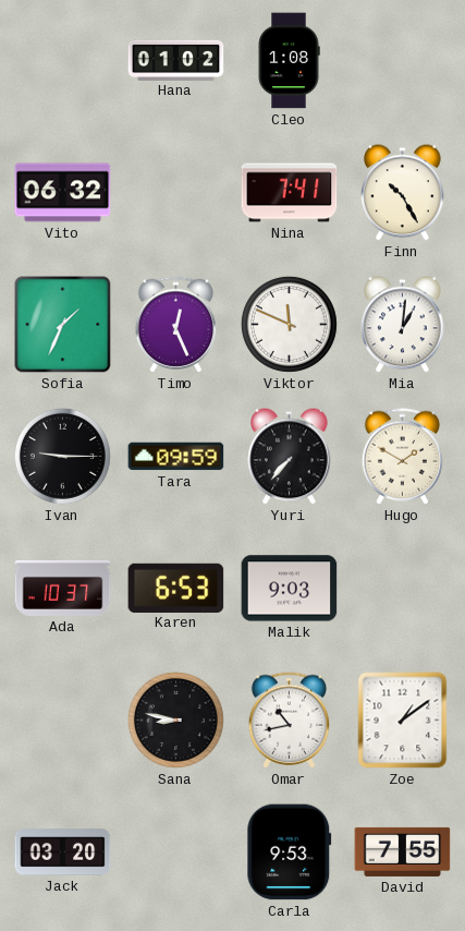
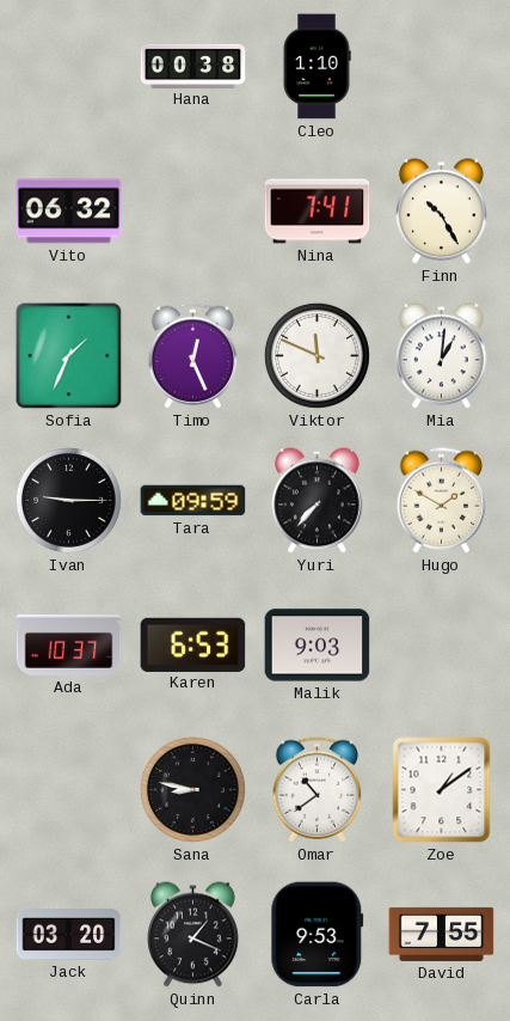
Hana: 01:02 -> 00:38
Cleo: 1:08 -> 1:10
Omar: 10:43 -> 10:39
Quinn: none -> 1:19
